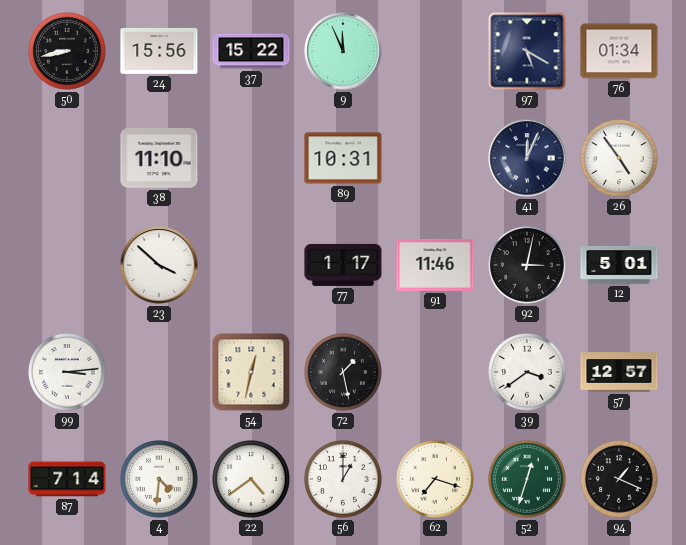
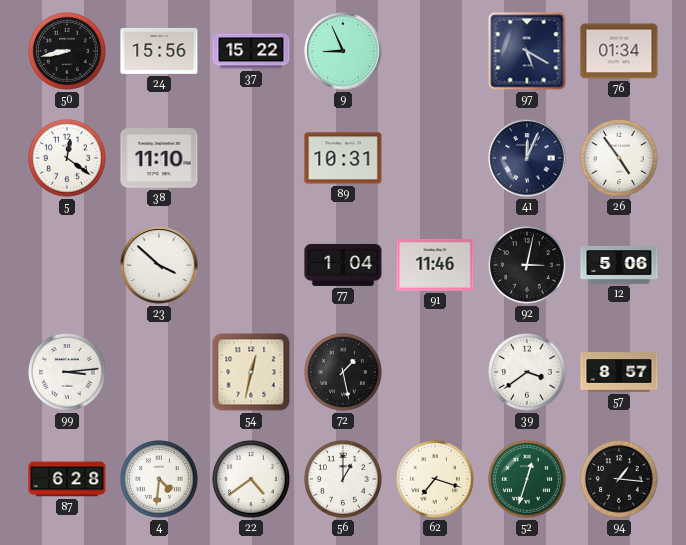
9: 11:56 -> 8:56
5: none -> 12:21
77: 1:17 -> 1:04
12: 5:01 -> 5:06
57: 12:57 -> 8:57
87: 7:14 -> 6:28
94: 1:19 -> 1:16
